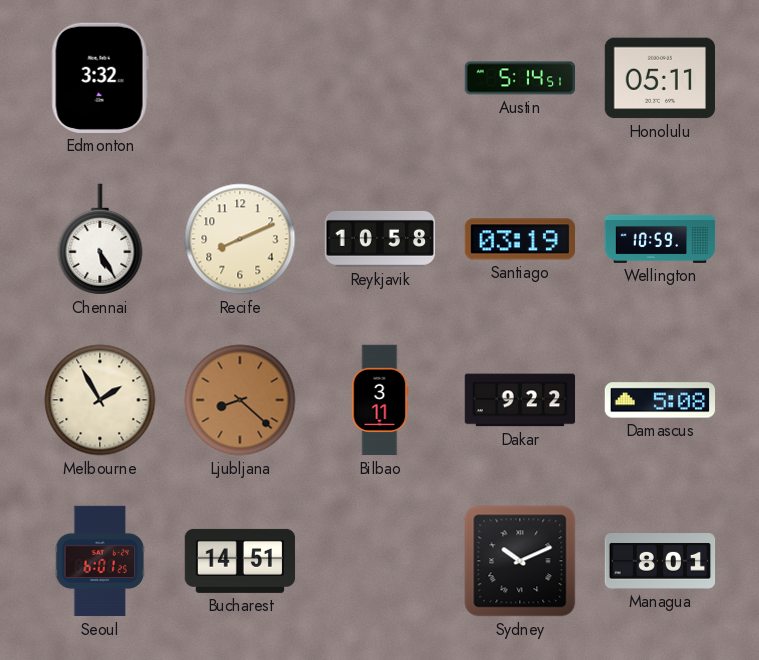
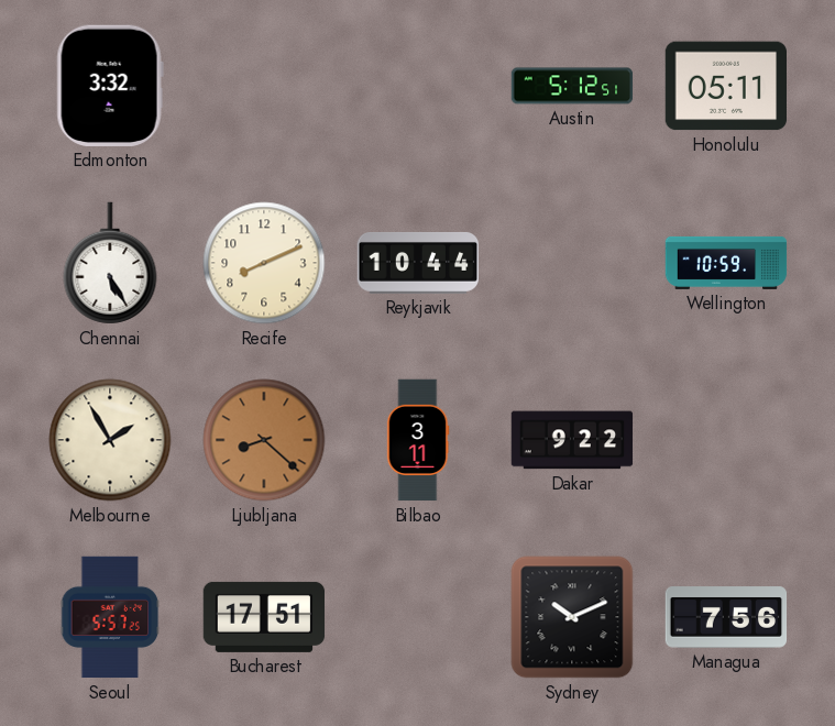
Austin: 5:14 -> 5:12
Reykjavik: 10:58 -> 10:44
Santiago: 03:19 -> none
Damascus: 5:08 -> none
Seoul: 6:01 -> 5:57
Bucharest: 14:51 -> 17:51
Managua: 8:01 -> 7:56
